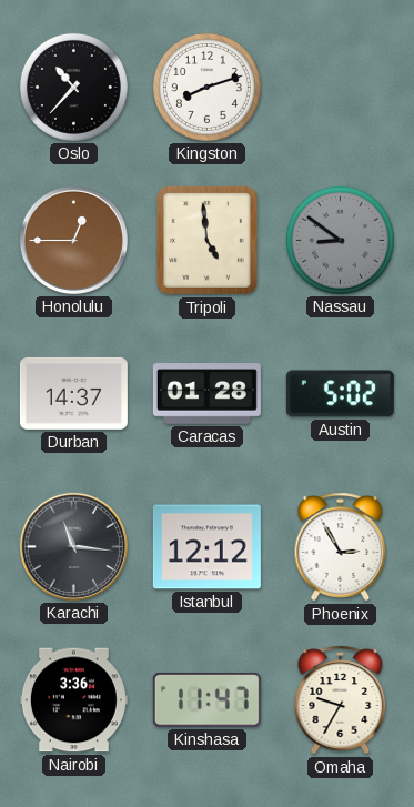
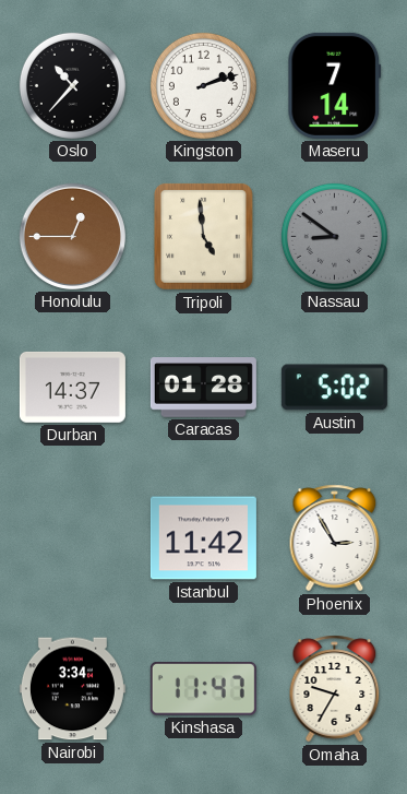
Kingston: 8:12 -> 2:12
Maseru: none -> 7:14
Karachi: 11:16 -> none
Istanbul: 12:12 -> 11:42
Nairobi: 3:36 -> 3:34
